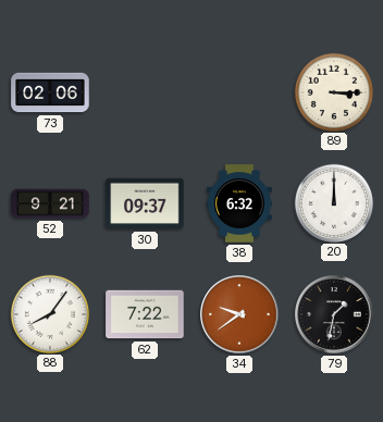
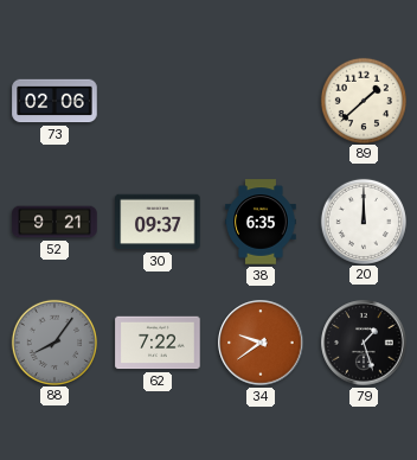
89: 3:15 -> 1:38
38: 6:32 -> 6:35
88 dial: white -> grey
79: 1:32 -> 1:27
